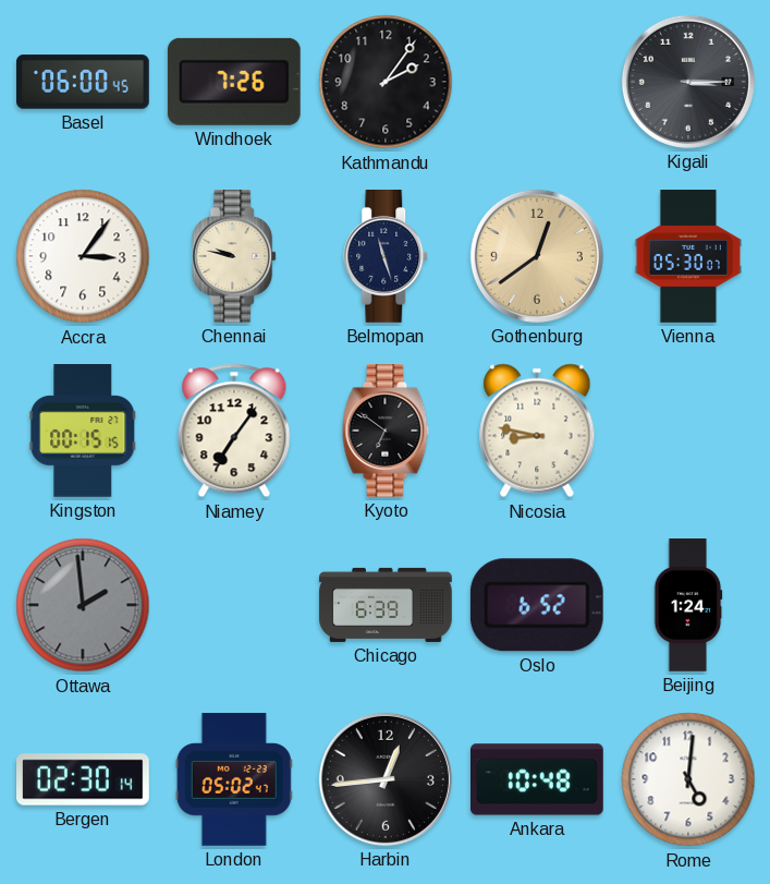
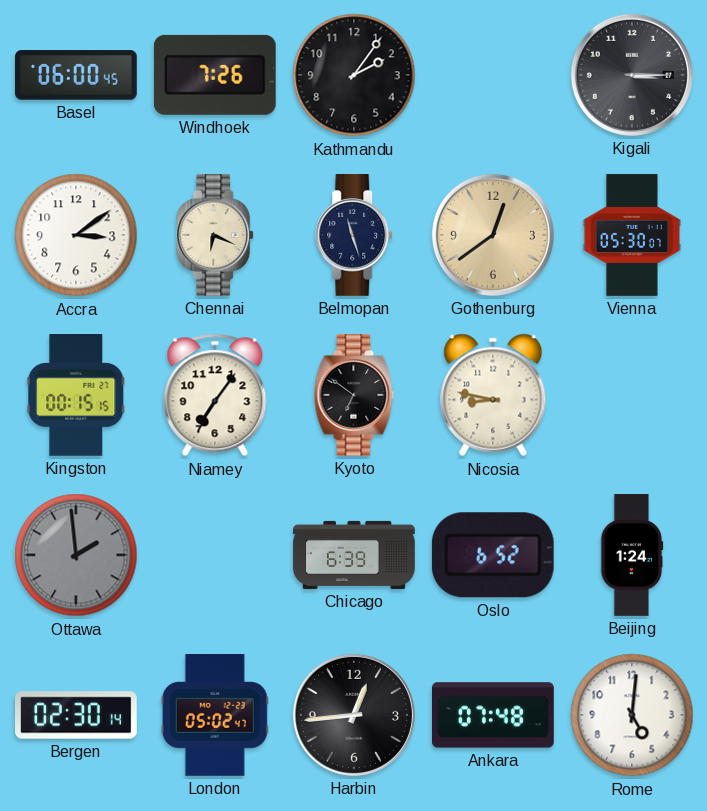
Accra: 3:06 -> 3:09
Chennai: 9:47 -> 6:19
Ankara: 10:48 -> 07:48
